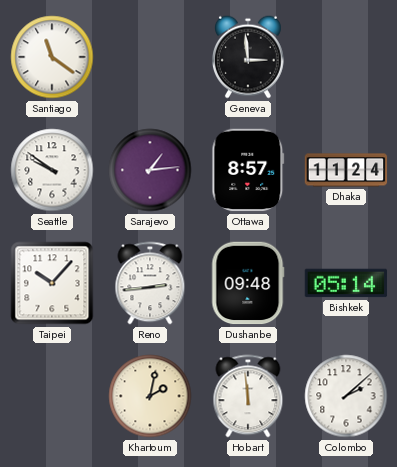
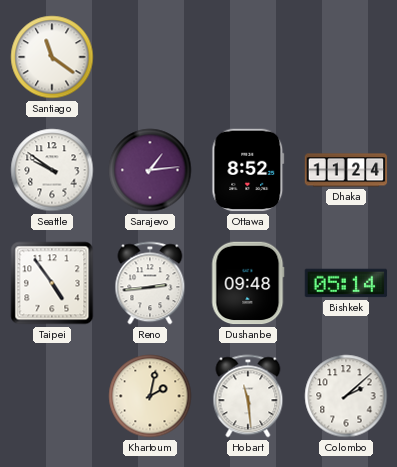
Geneva: 2:59 -> none
Ottawa: 8:57 -> 8:52
Taipei: 10:07 -> 4:54
Hobart: 11:59 -> 11:29
